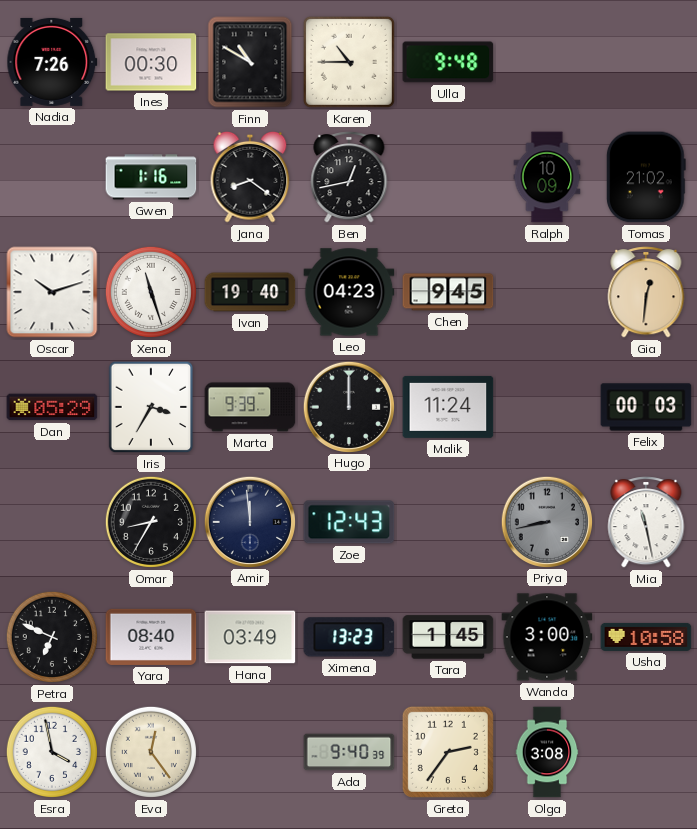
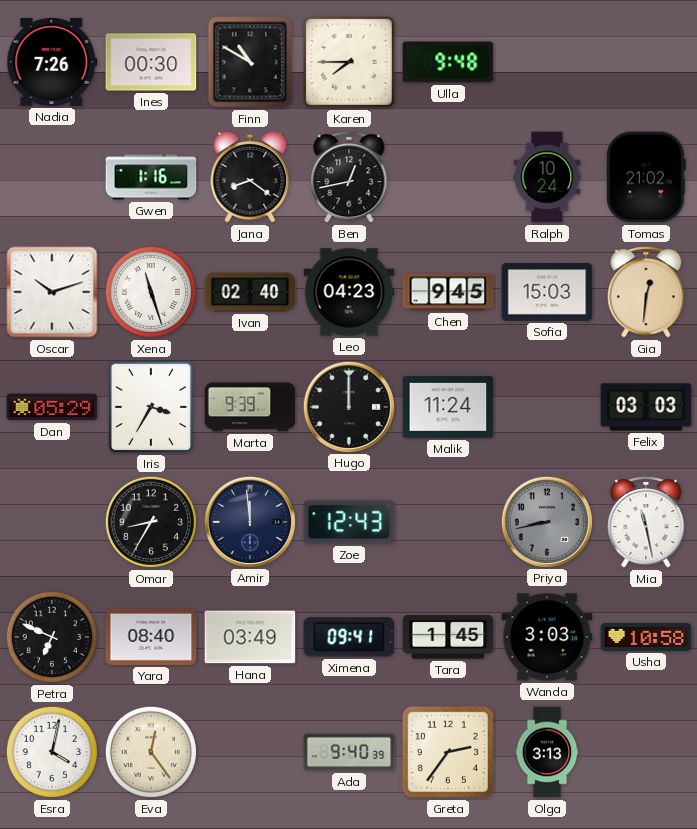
Karen: 10:45 -> 7:45
Ralph: 10:09 -> 10:24
Ivan: 19:40 -> 02:40
Sofia: none -> 15:03
Felix: 00:03 -> 03:03
Ximena: 13:23 -> 09:41
Wanda: 3:00 -> 3:03
Esra: 3:58 -> 4:02
Olga: 3:08 -> 3:13
